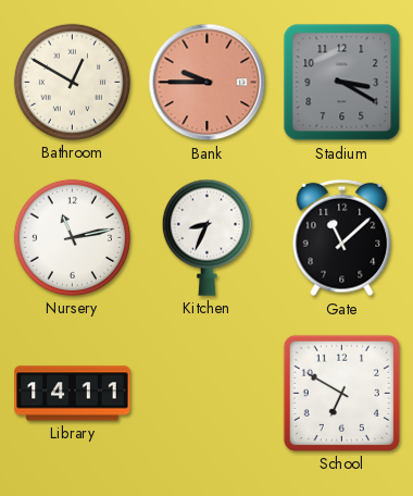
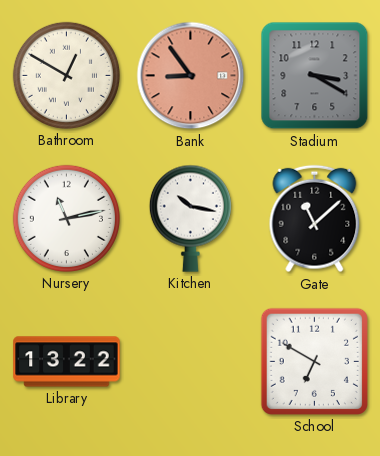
Bank: 9:45 -> 8:54
Kitchen: 8:34 -> 10:17
Library: 14:11 -> 13:22
